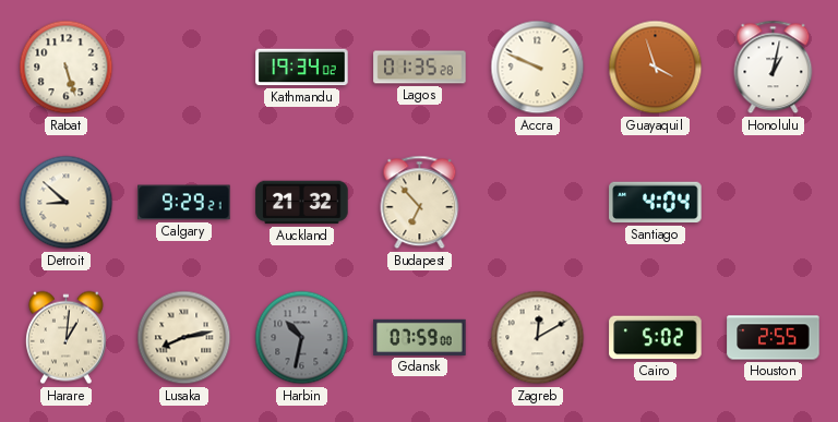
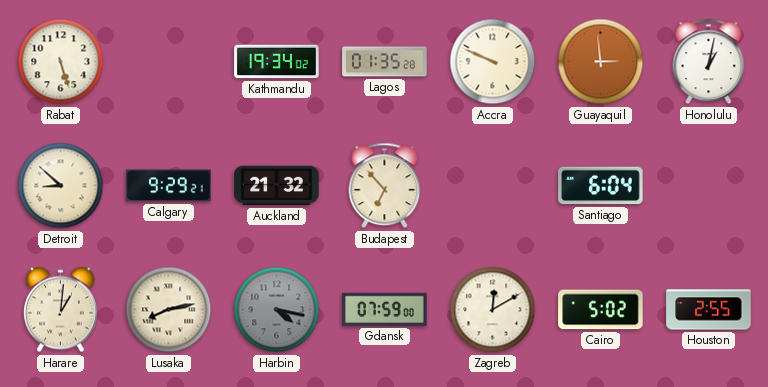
Guayaquil: 3:57 -> 2:59
Santiago: 4:04 -> 6:04
Harbin: 10:32 -> 4:17
